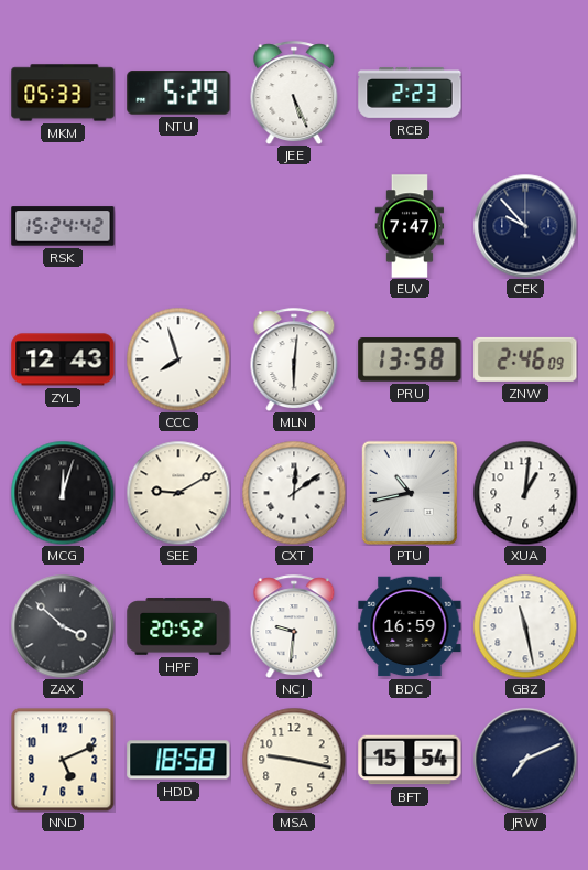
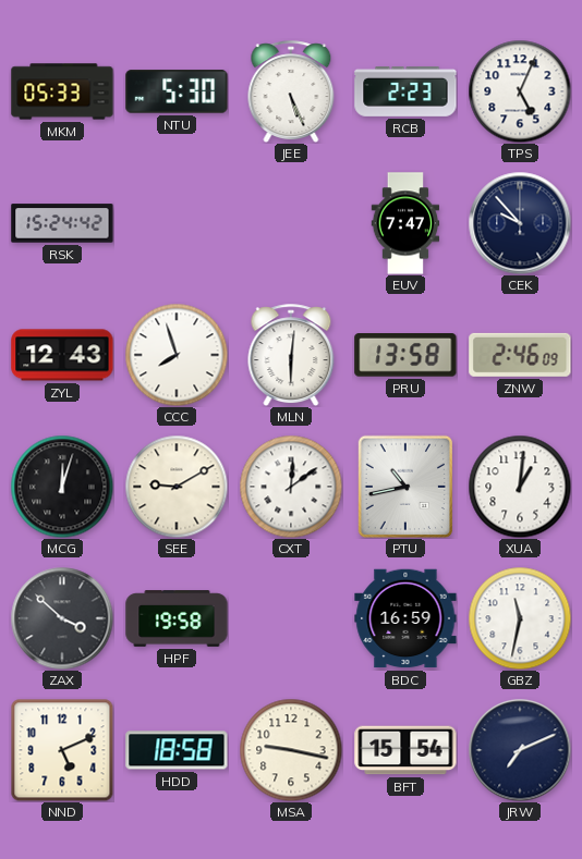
NTU: 5:29 -> 5:30
TPS: none -> 5:04
HPF: 20:52 -> 19:58
NCJ: 9:31 -> none
GBZ: 11:28 -> 11:32
